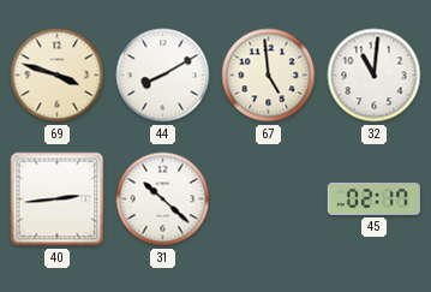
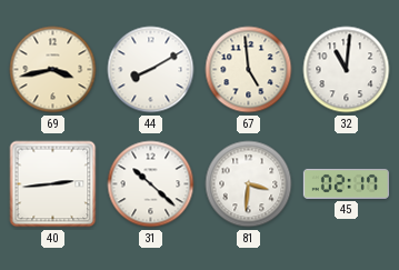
69: 3:48 -> 3:43
81: none -> 3:31
